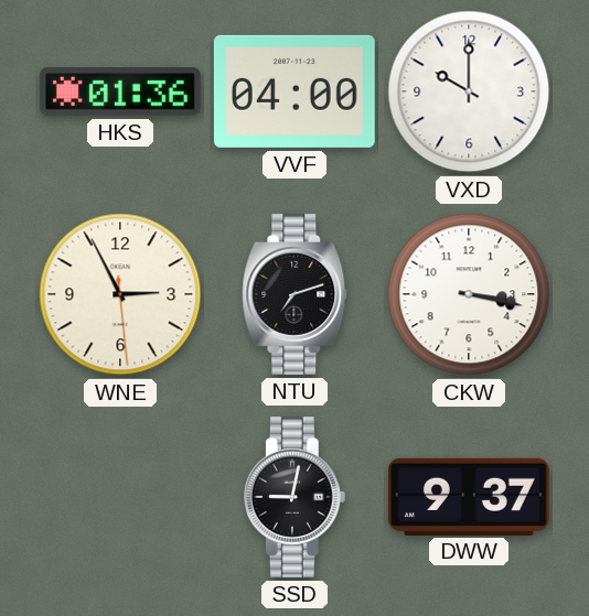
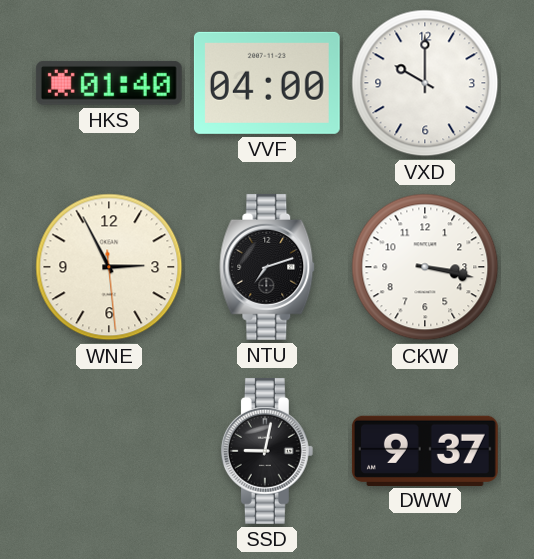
HKS: 01:36 -> 01:40
